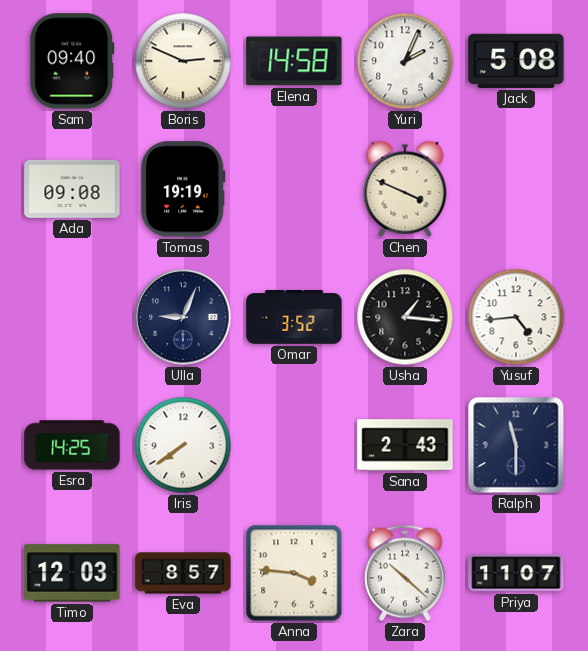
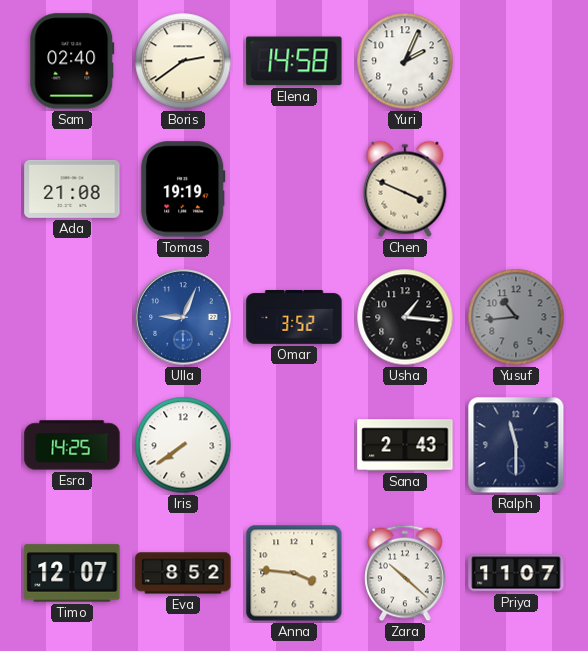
Sam: 09:40 -> 02:40
Boris: 2:49 -> 2:39
Jack: 5:08 -> none
Ada: 09:08 -> 21:08
Ulla dial: navy -> blue
Yusuf: 4:44 -> 10:44
Yusuf dial: white -> grey
Timo: 12:03 -> 12:07
Eva: 8:57 -> 8:52
